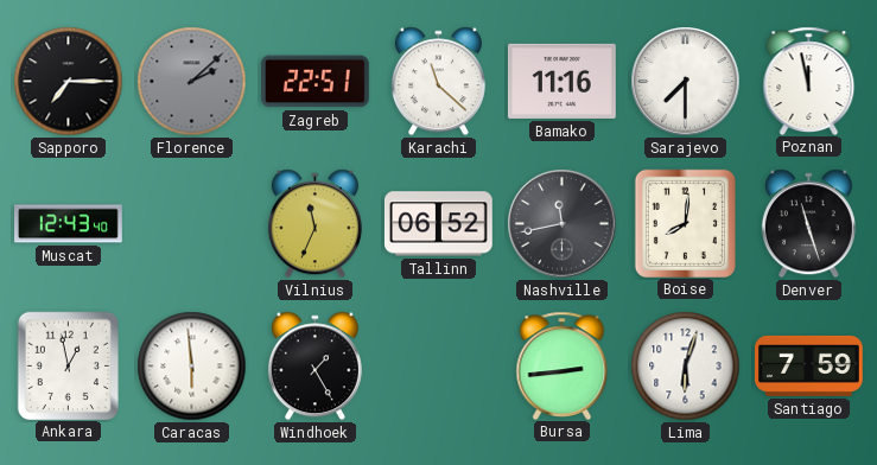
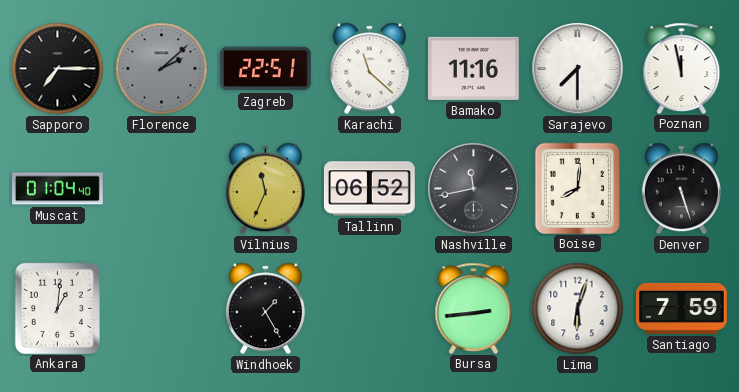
Muscat: 12:43 -> 01:04
Denver: 11:27 -> 5:27
Ankara: 12:58 -> 1:01
Caracas: 5:59 -> none
